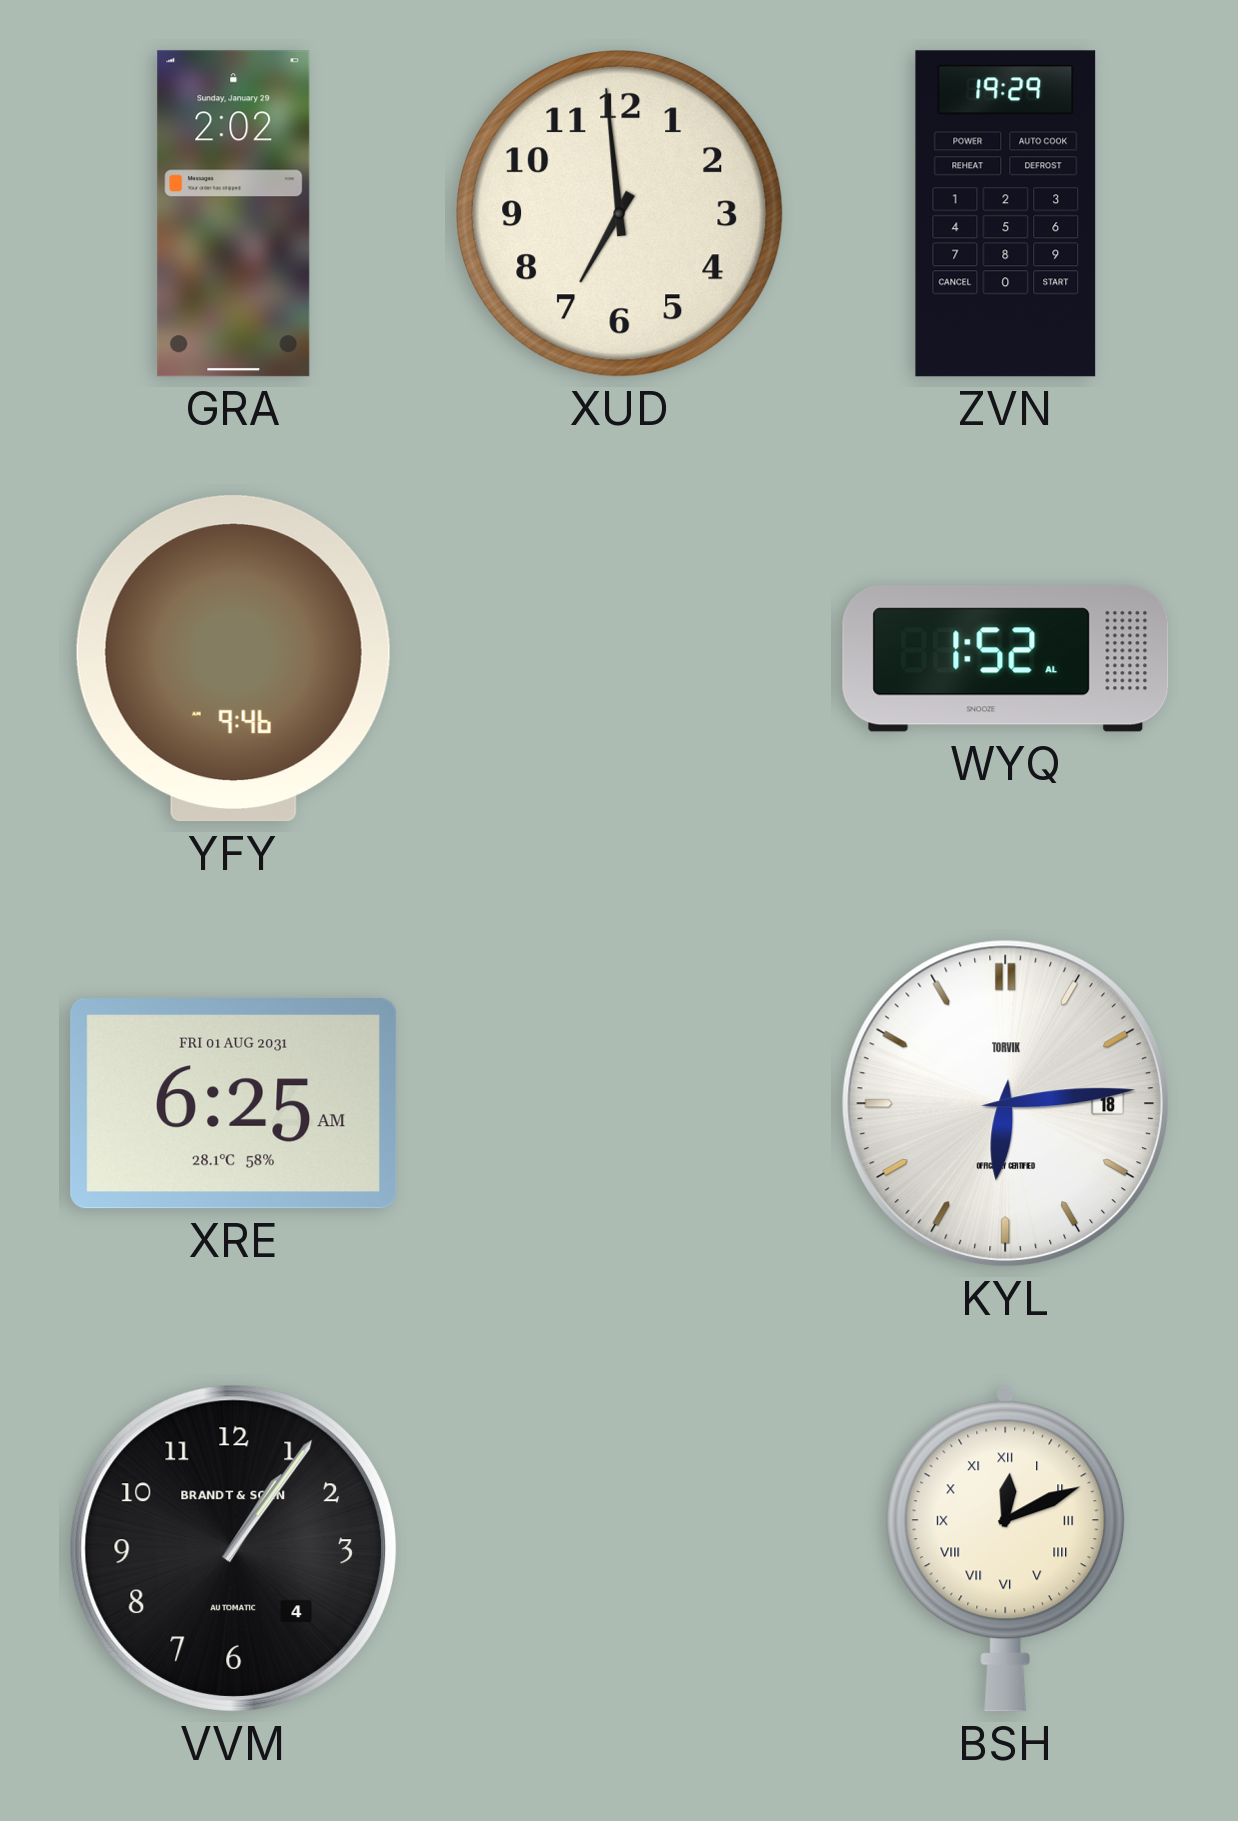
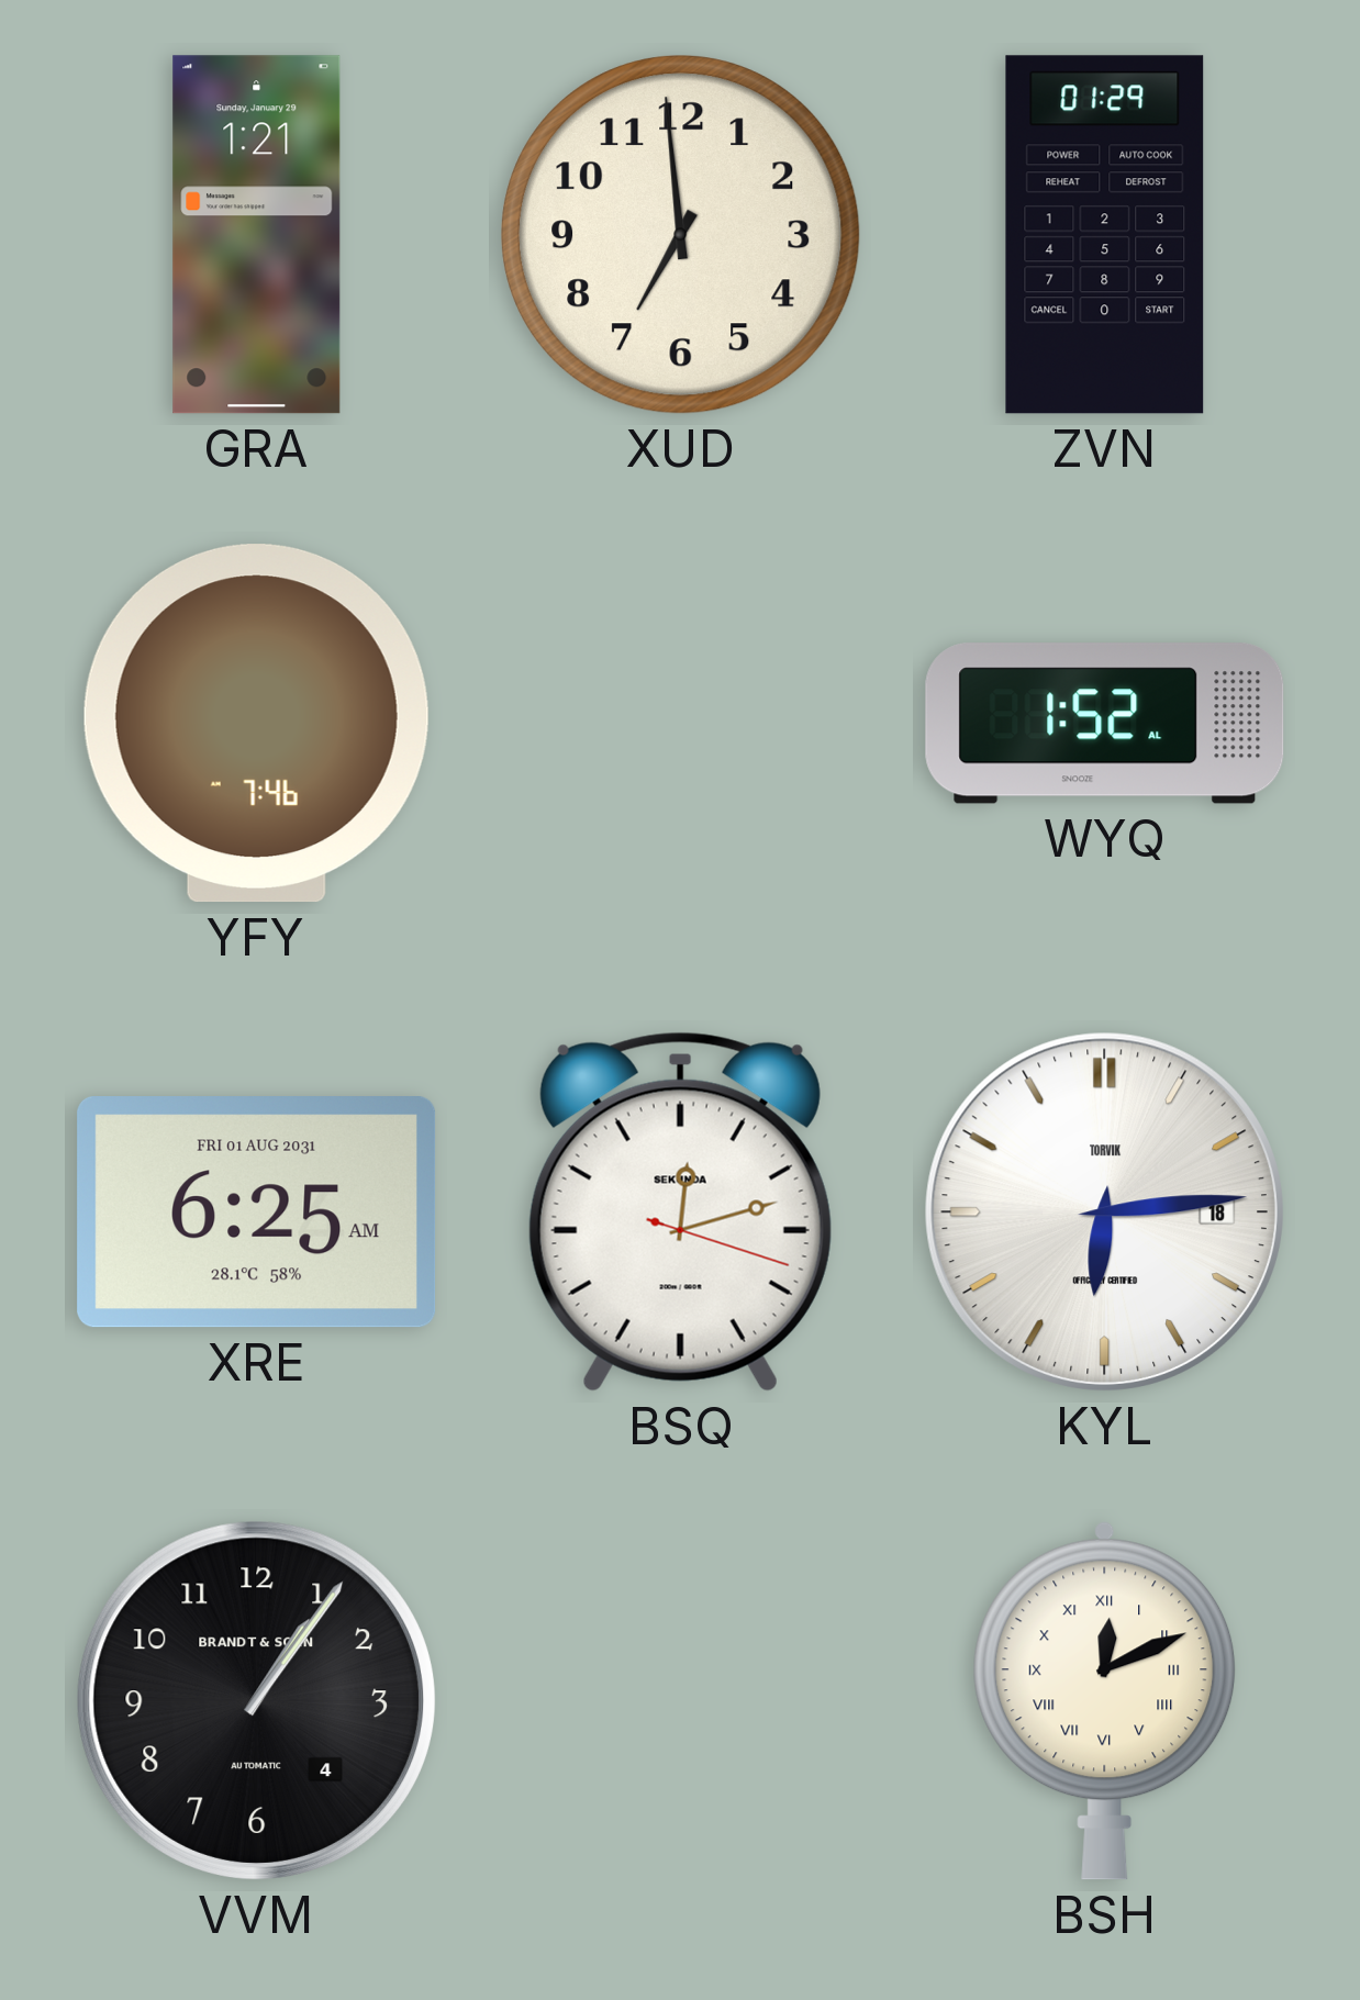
GRA: 2:02 -> 1:21
ZVN: 19:29 -> 01:29
YFY: 9:46 -> 7:46
BSQ: none -> 12:12
